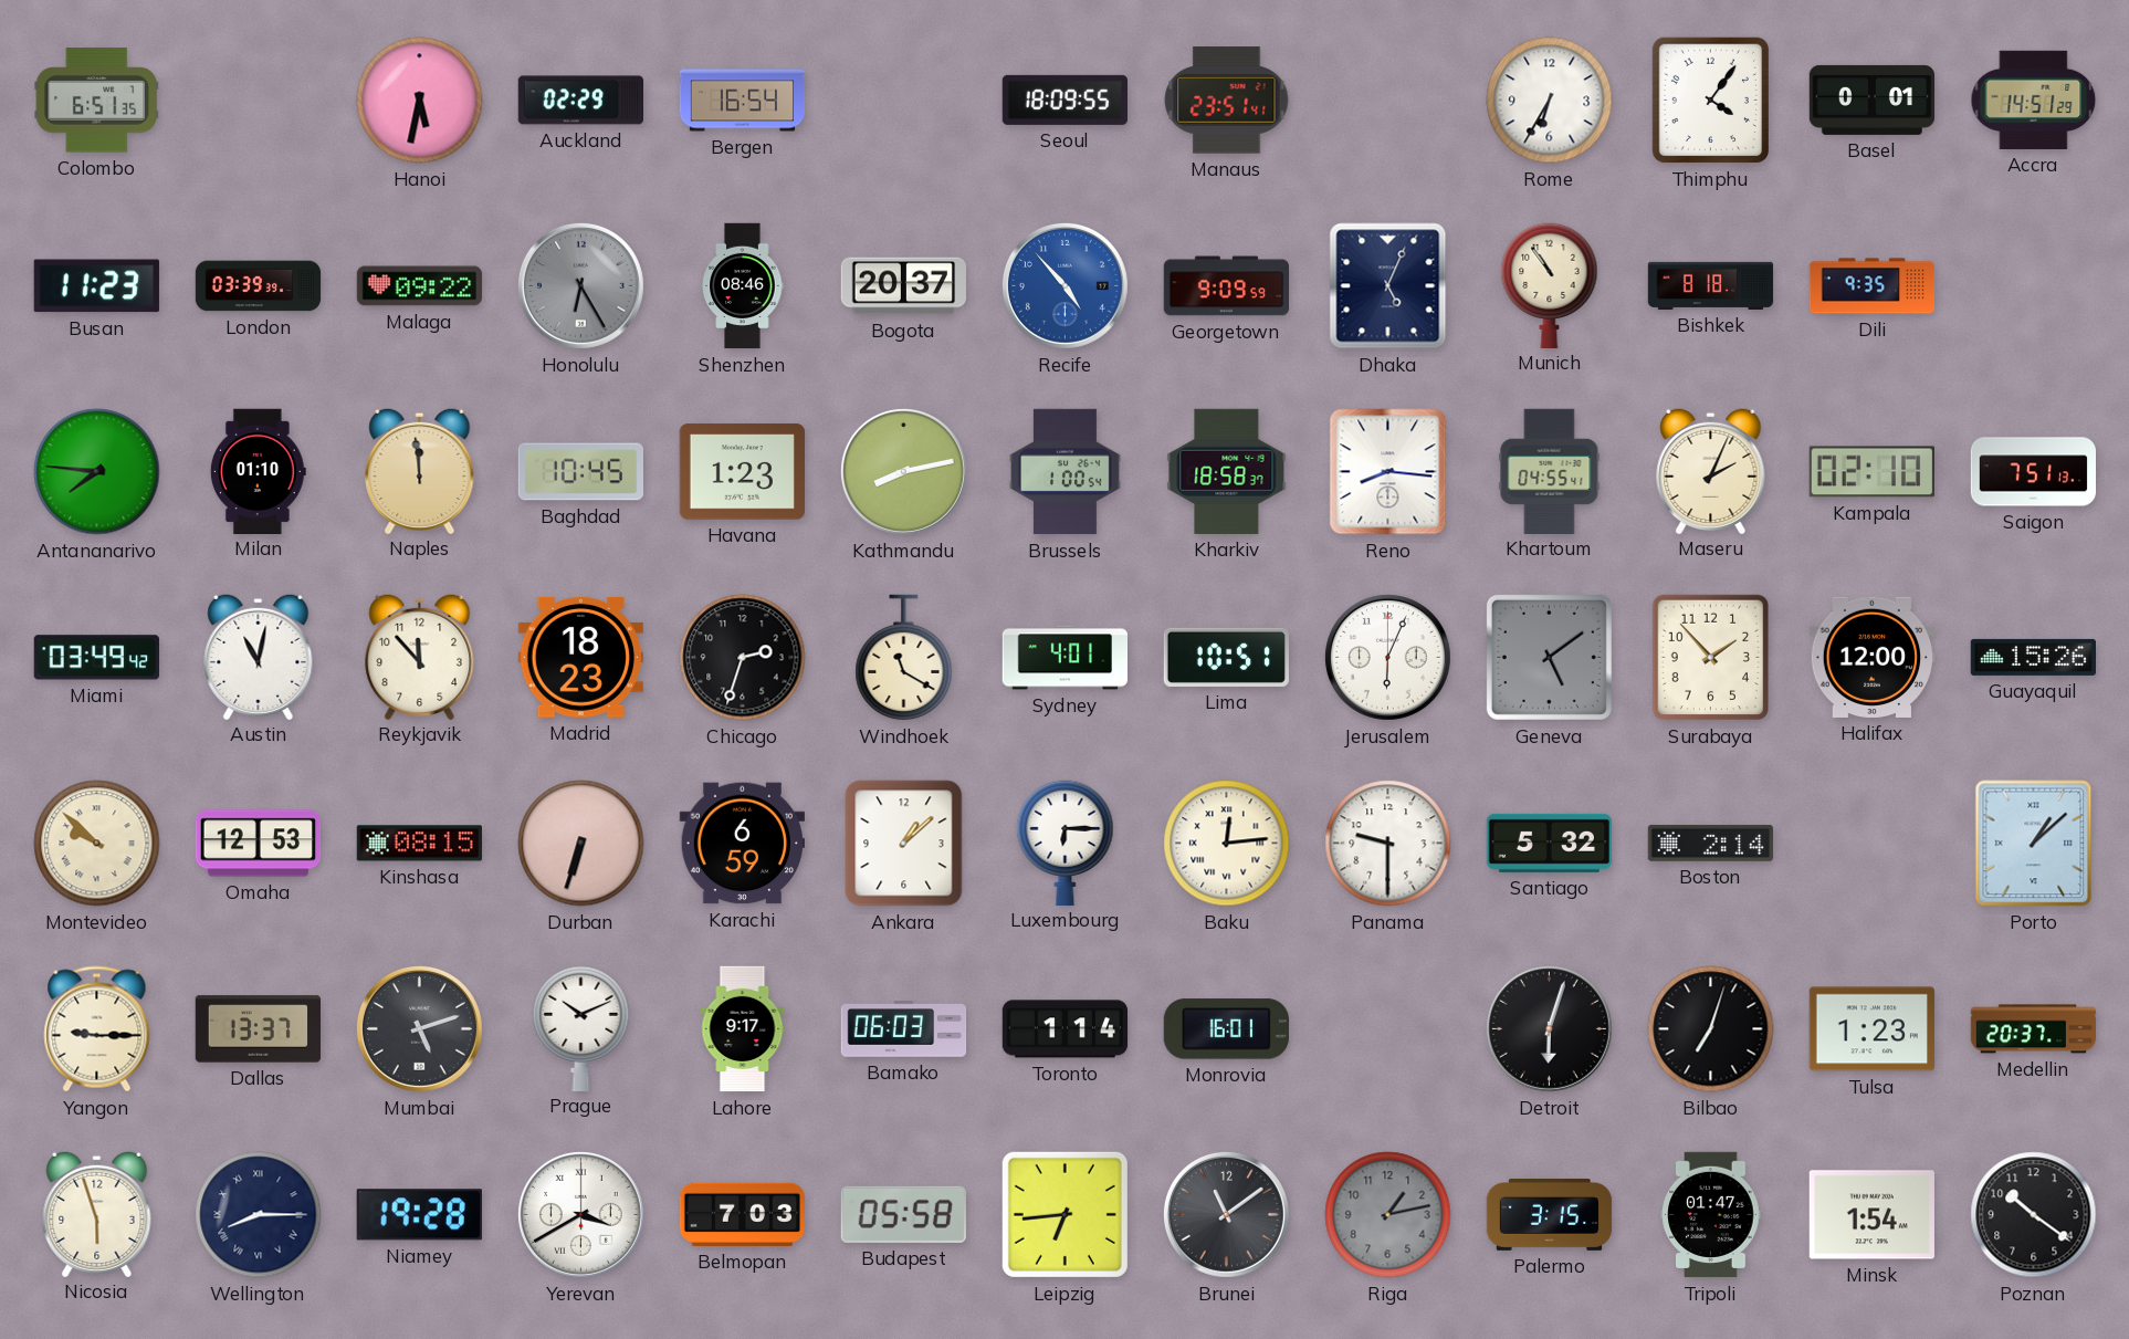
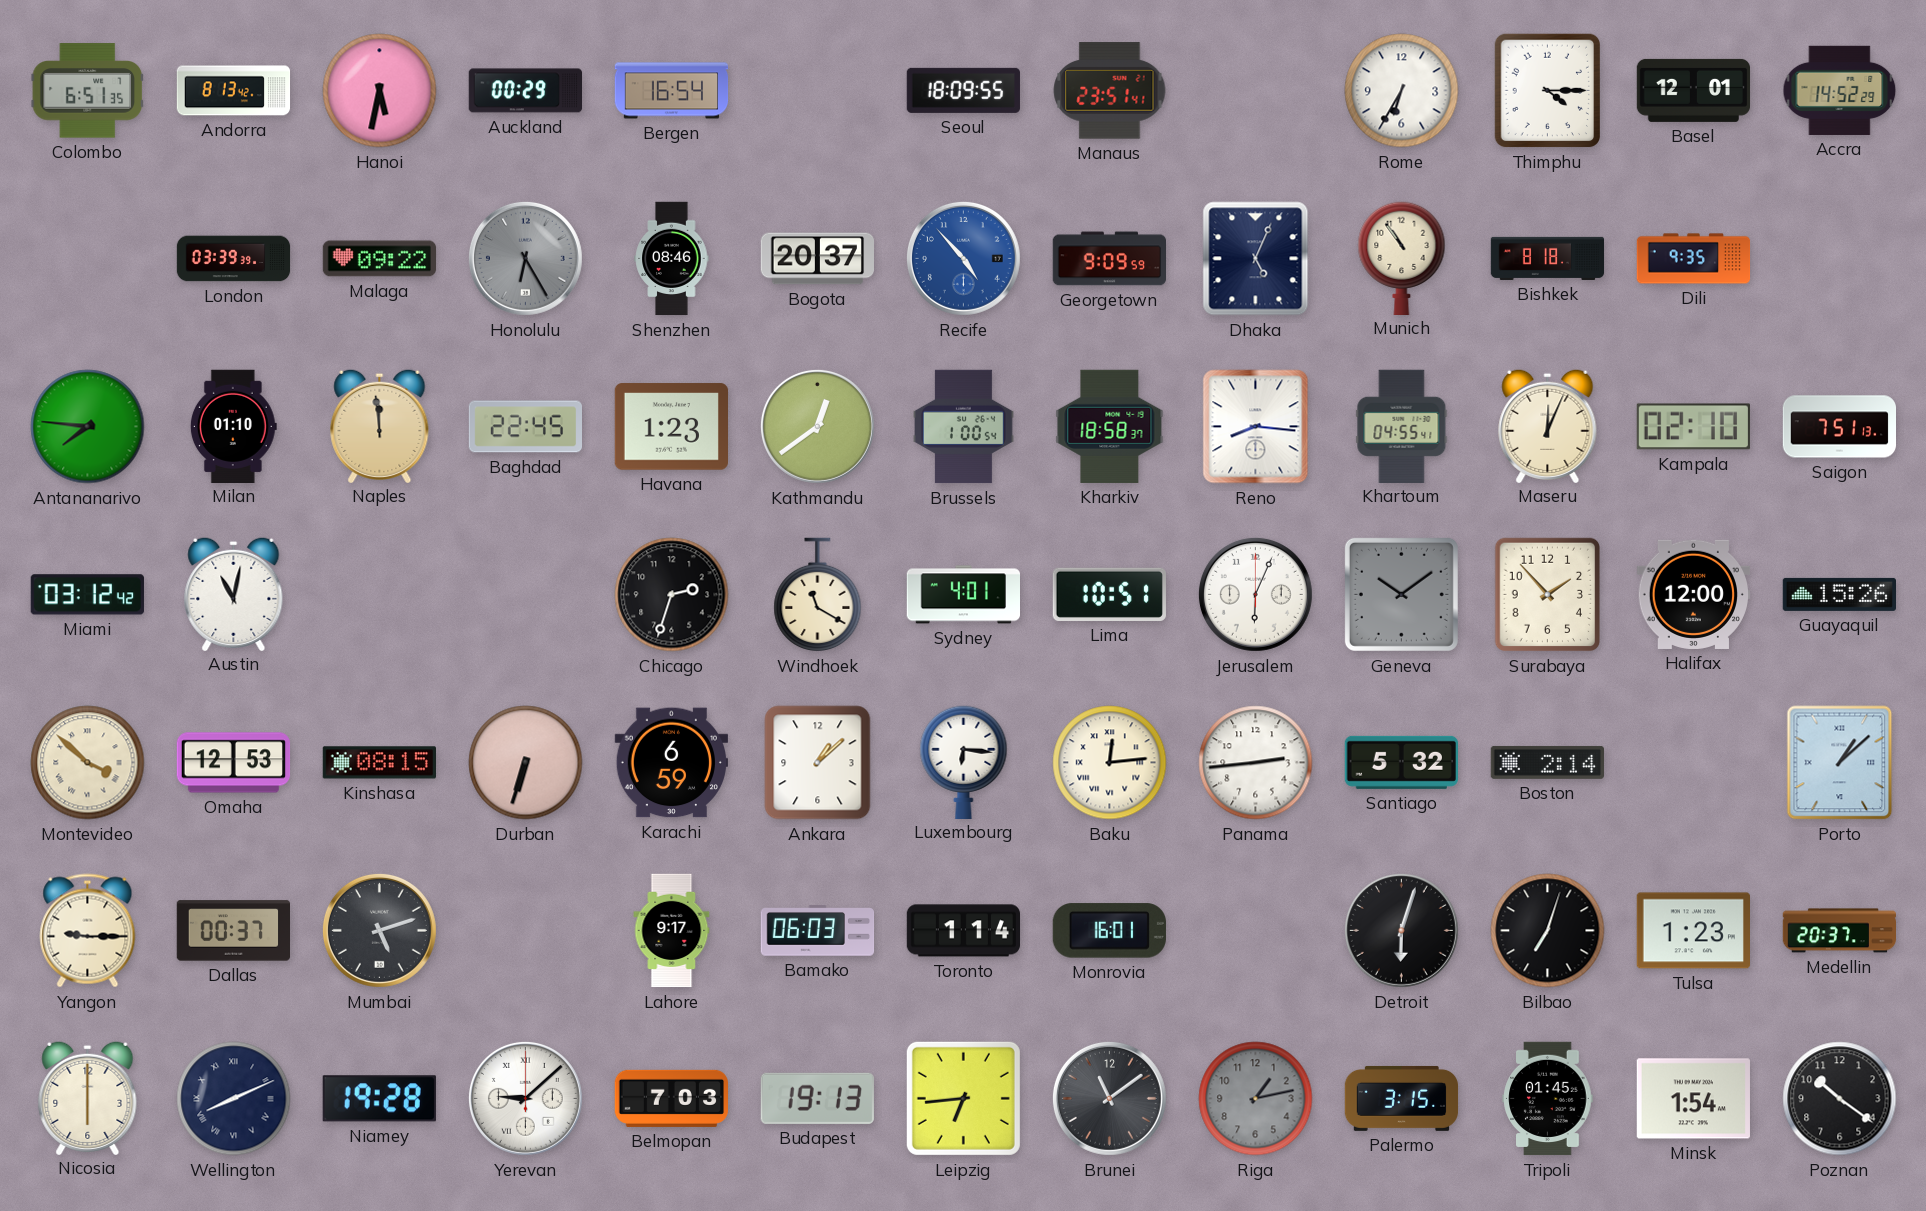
Andorra: none -> 8:13
Auckland: 02:29 -> 00:29
Thimphu: 4:06 -> 4:15
Basel: 0:01 -> 12:01
Accra: 14:51 -> 14:52
Busan: 11:23 -> none
Baghdad: 10:45 -> 22:45
Kathmandu: 8:13 -> 12:39
Maseru: 2:04 -> 12:04
Miami: 03:49 -> 03:12
Reykjavik: 11:53 -> none
Madrid: 18:23 -> none
Geneva: 5:09 -> 10:09
Montevideo: 9:52 -> 3:52
Luxembourg: 6:15 -> 6:16
Panama: 9:30 -> 2:44
Dallas: 13:37 -> 00:37
Prague: 10:11 -> none
Nicosia: 5:57 -> 6:00
Wellington: 8:15 -> 8:11
Yerevan: 3:40 -> 9:08
Budapest: 05:58 -> 19:13
Tripoli: 01:47 -> 01:45
